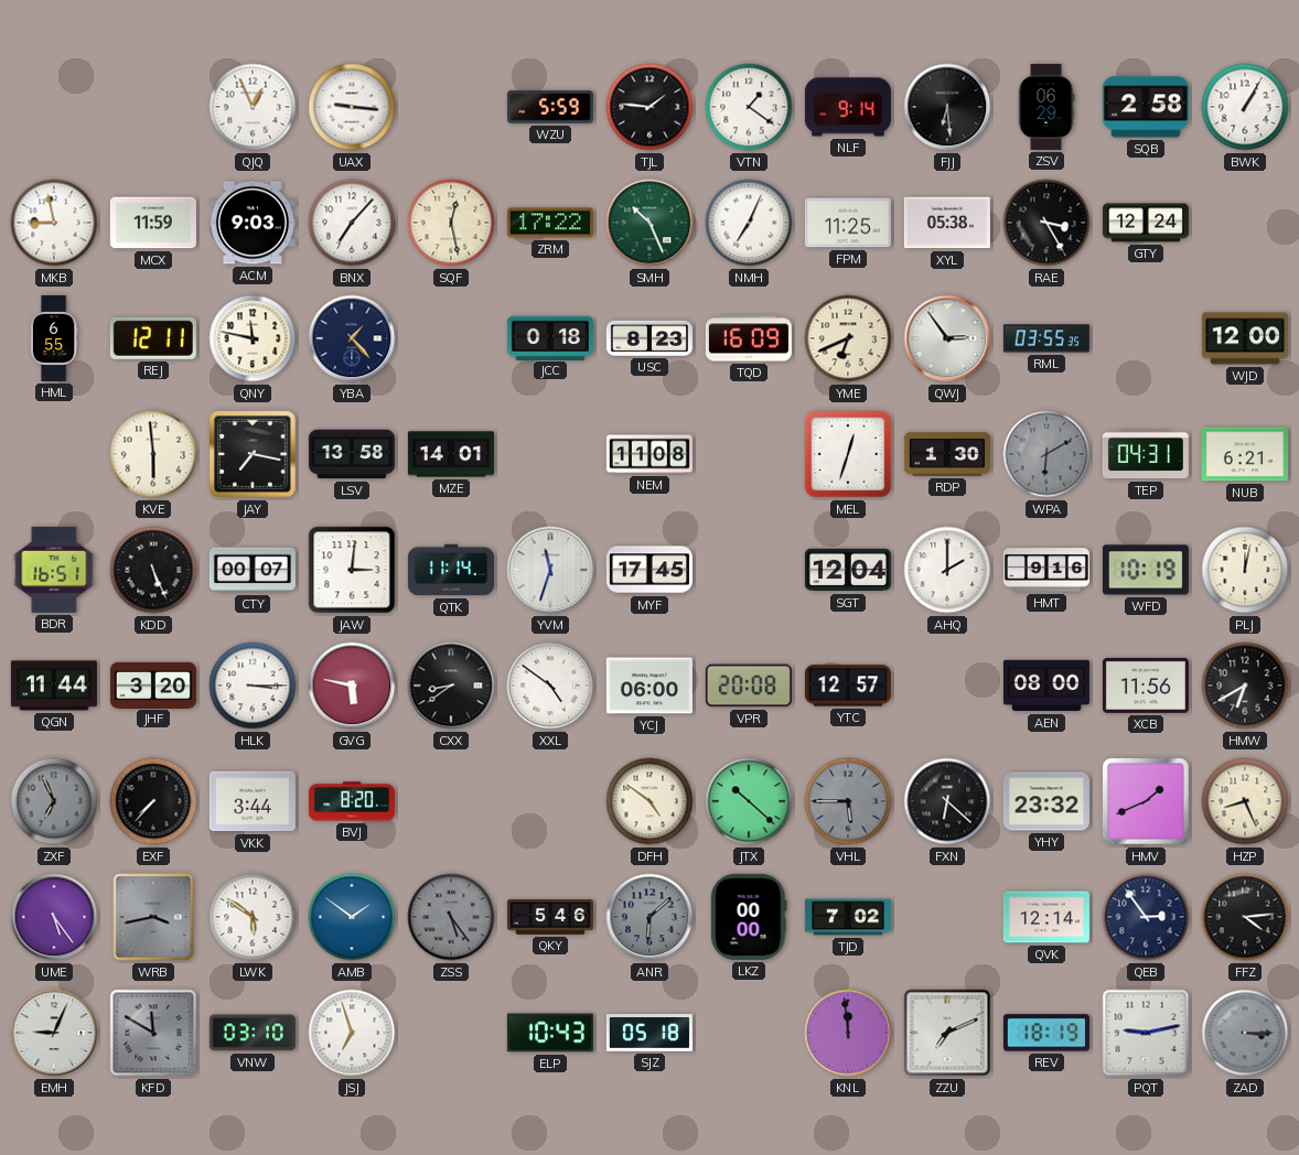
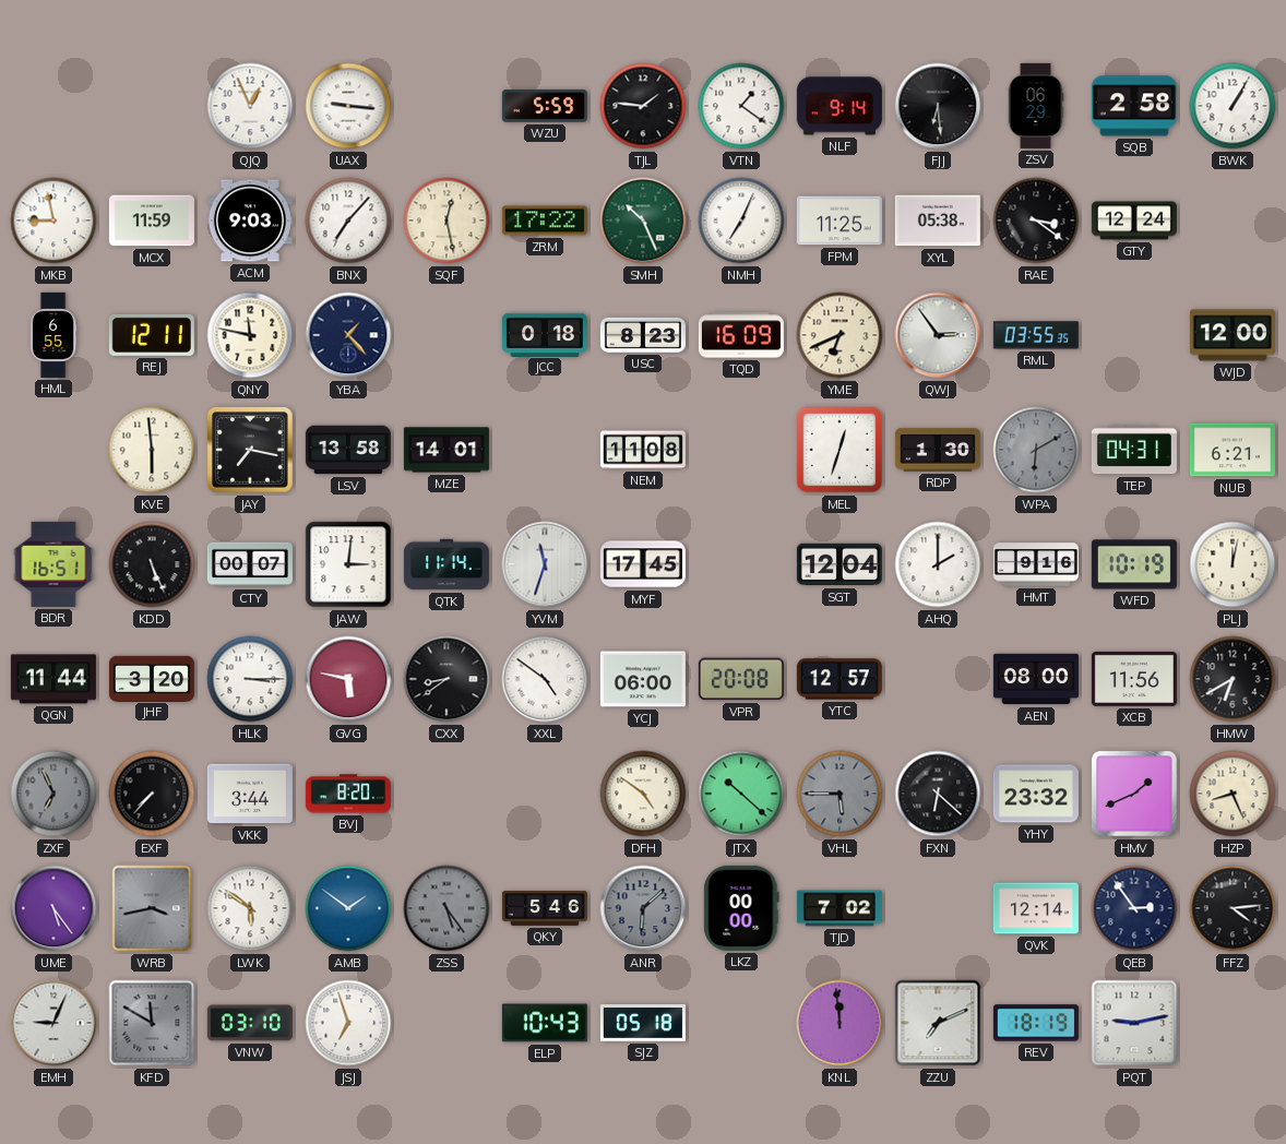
RAE: 3:25 -> 3:21
ZAD: 3:15 -> none
